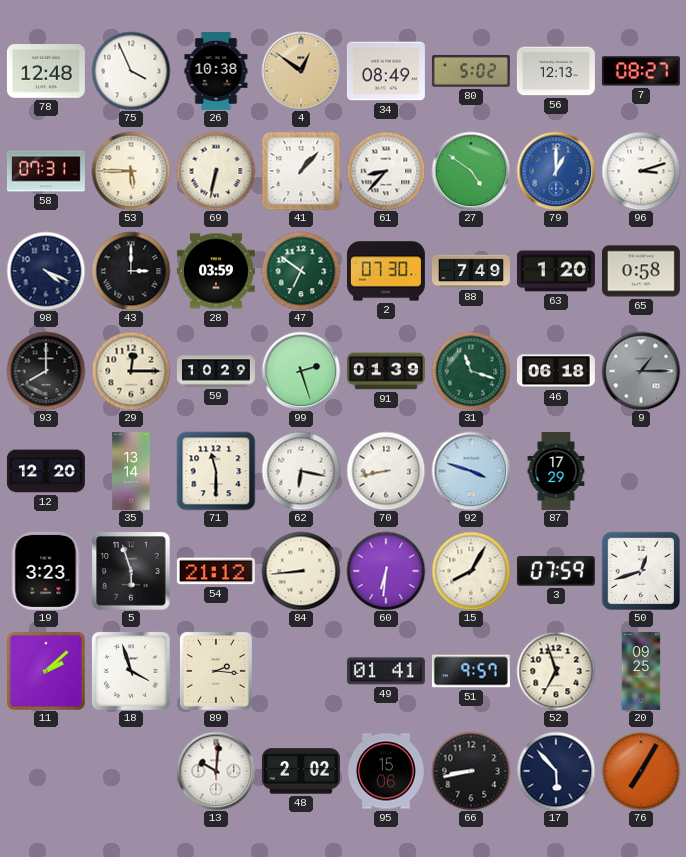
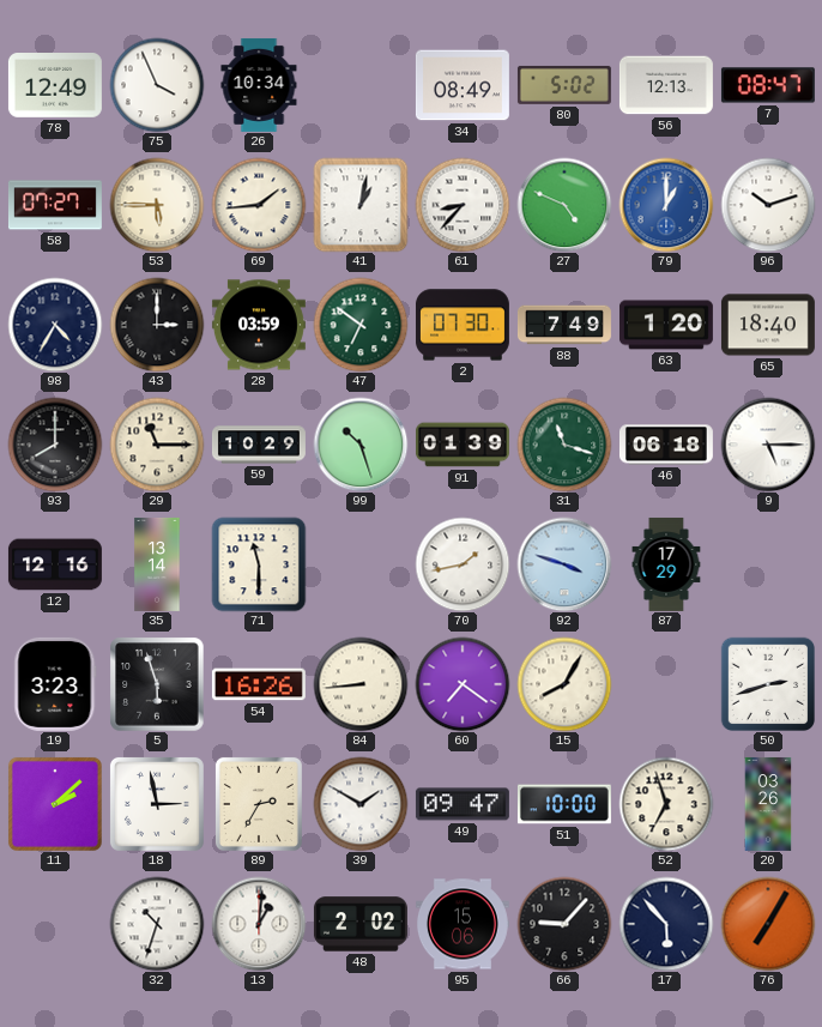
78: 12:48 -> 12:49
26: 10:38 -> 10:34
4: 12:51 -> none
7: 08:27 -> 08:47
58: 07:31 -> 07:27
69: 6:32 -> 1:44
41: 1:07 -> 1:02
27: 4:51 -> 4:49
96: 3:12 -> 10:12
98: 4:19 -> 4:35
65: 0:58 -> 18:40
29: 12:15 -> 11:15
99: 2:27 -> 10:27
9: 1:15 -> 5:15
9 dial: grey -> white
12: 12:20 -> 12:16
62: 6:17 -> none
70: 8:43 -> 1:43
54: 21:12 -> 16:26
60: 6:31 -> 7:21
3: 07:59 -> none
50: 12:42 -> 2:42
18: 3:57 -> 2:58
89: 2:16 -> 2:35
39: none -> 1:50
49: 01:41 -> 09:47
51: 9:57 -> 10:00
20: 09:25 -> 03:26
32: none -> 10:33
13: 10:01 -> 1:01
66: 8:43 -> 9:07
